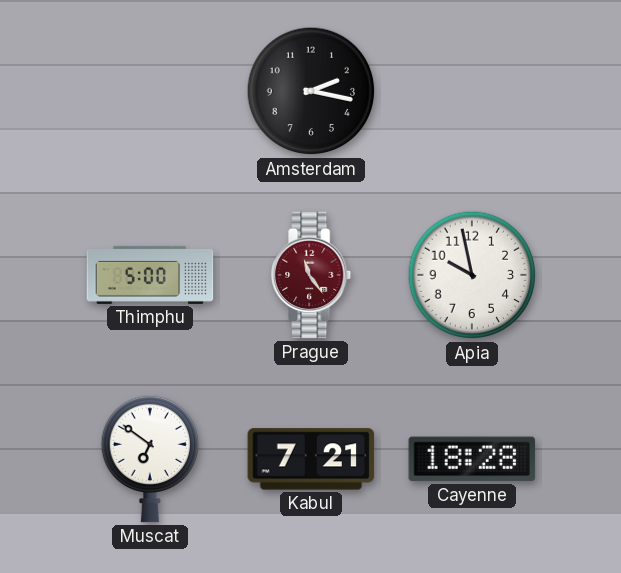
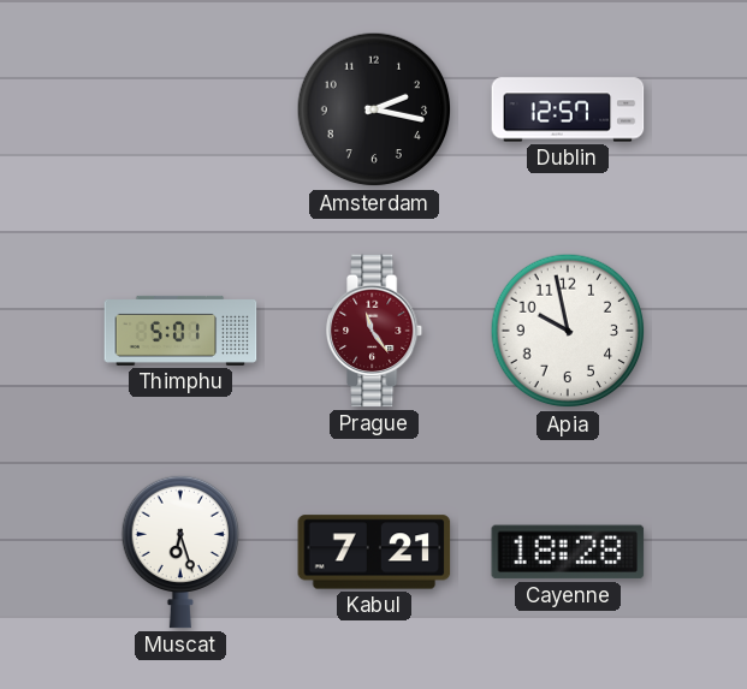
Dublin: none -> 12:57
Thimphu: 5:00 -> 5:01
Muscat: 6:51 -> 6:27
